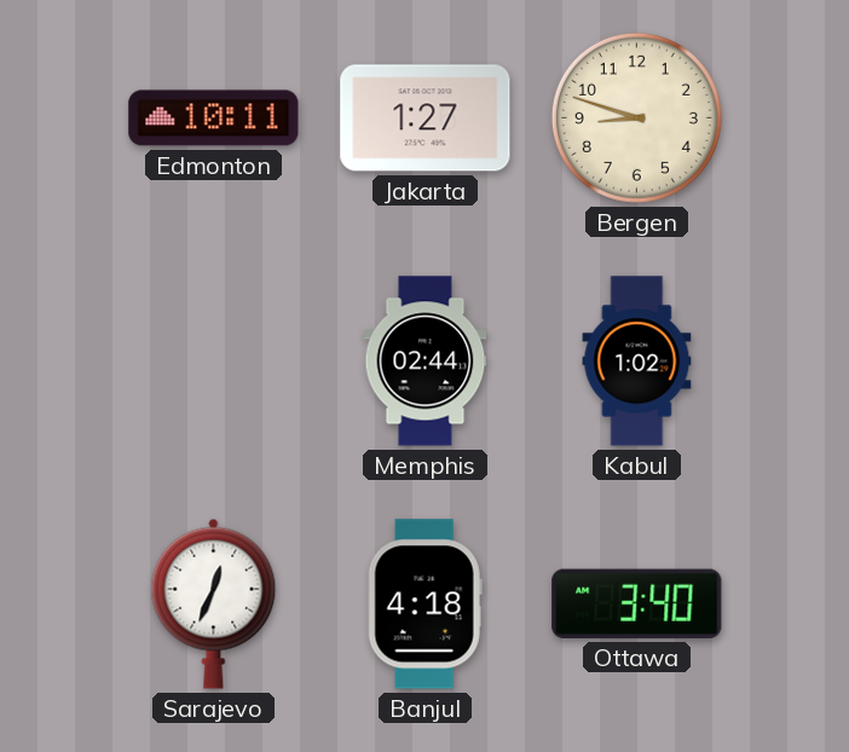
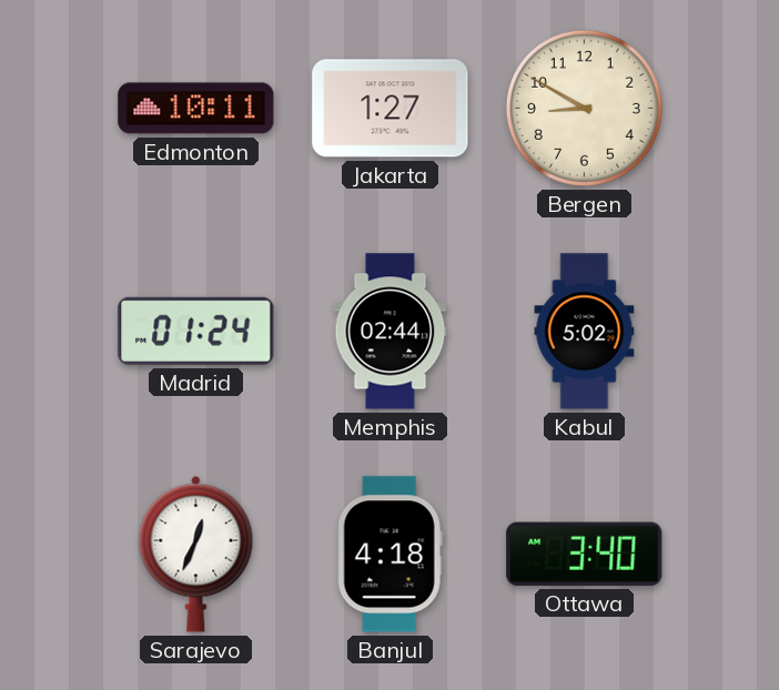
Bergen: 8:48 -> 8:50
Madrid: none -> 01:24
Kabul: 1:02 -> 5:02
